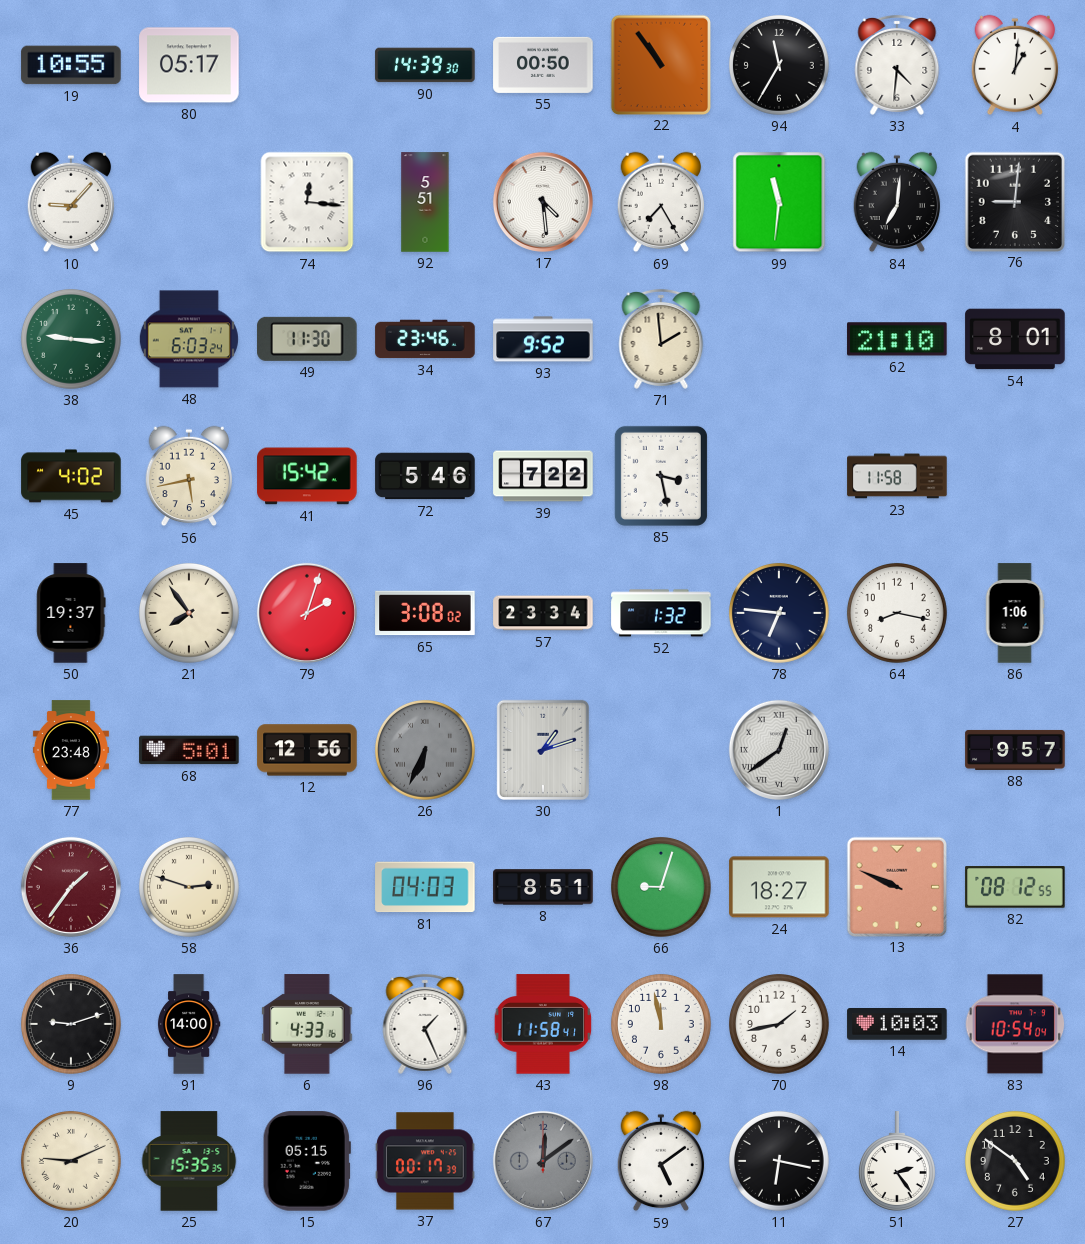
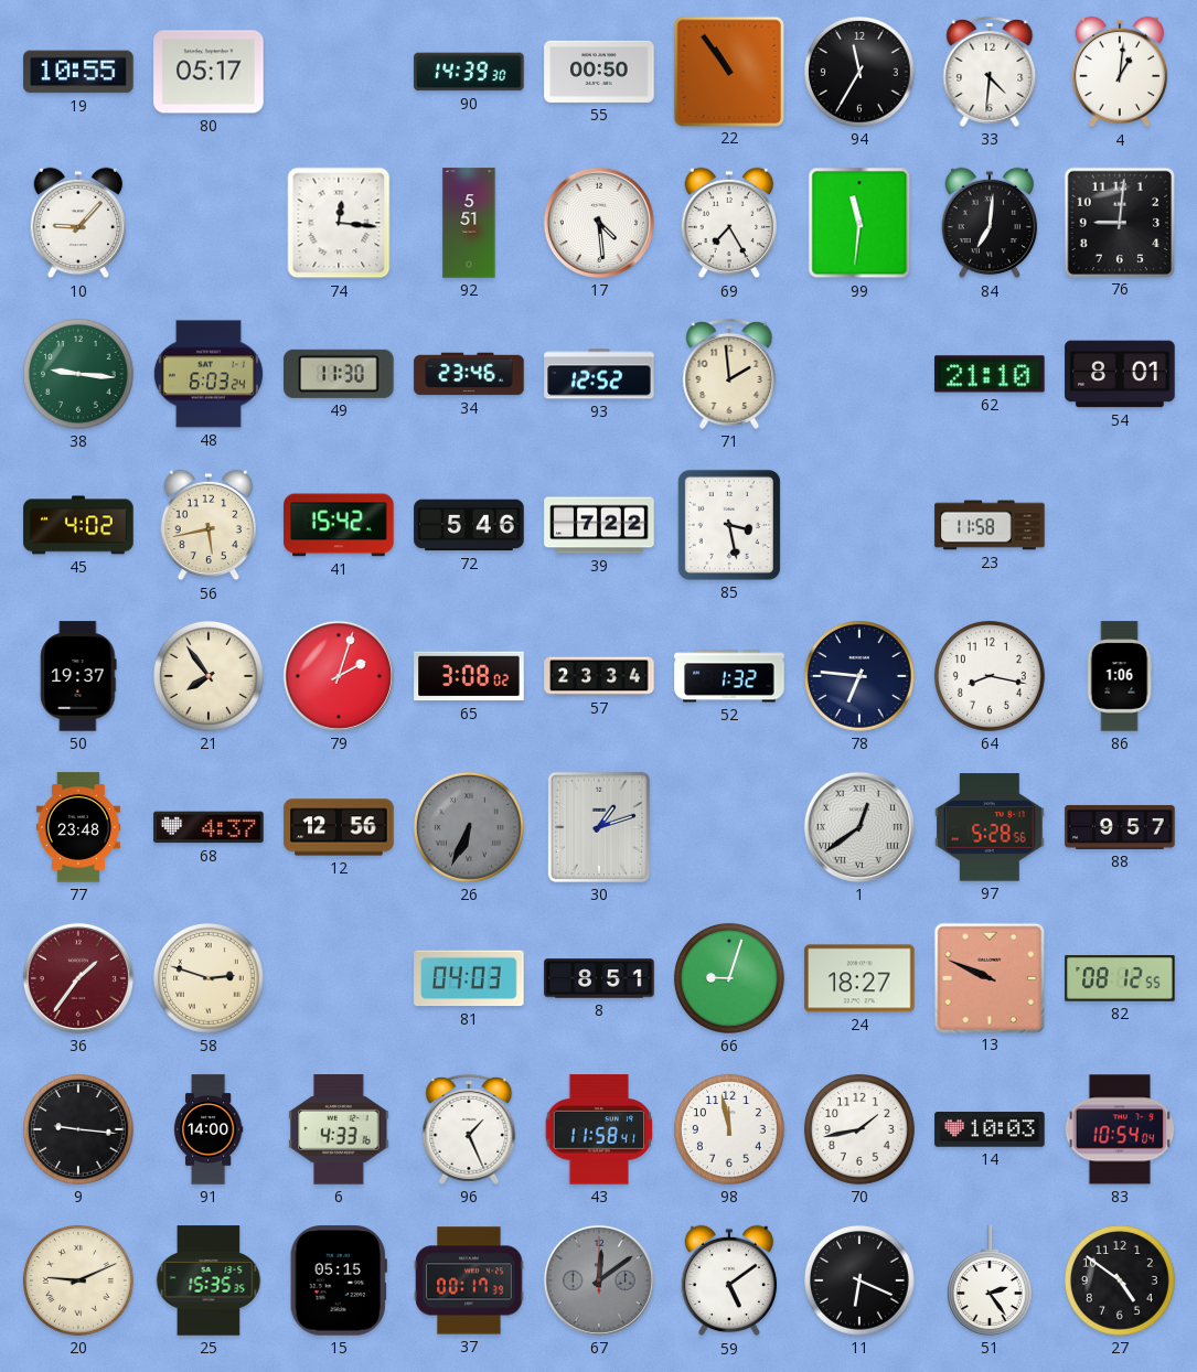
93: 9:52 -> 12:52
68: 5:01 -> 4:37
97: none -> 5:28
9: 9:12 -> 9:16
11: 6:17 -> 6:19
